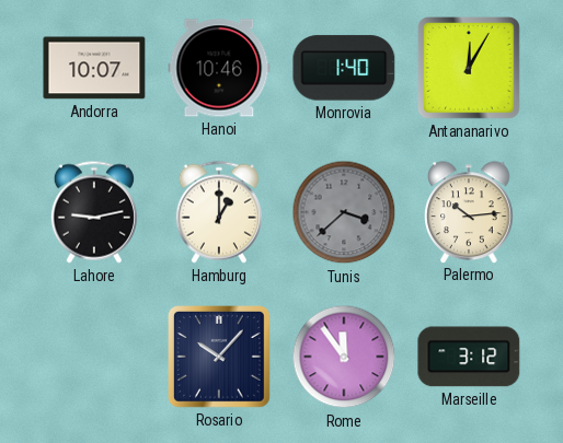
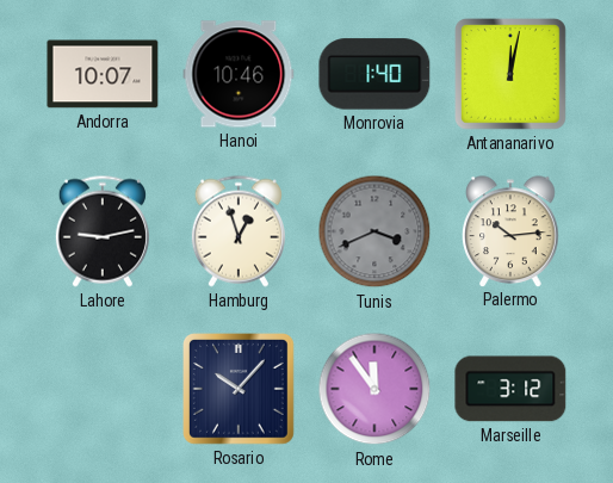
Antananarivo: 12:05 -> 12:02
Hamburg: 1:00 -> 12:57
Tunis: 3:38 -> 3:41
